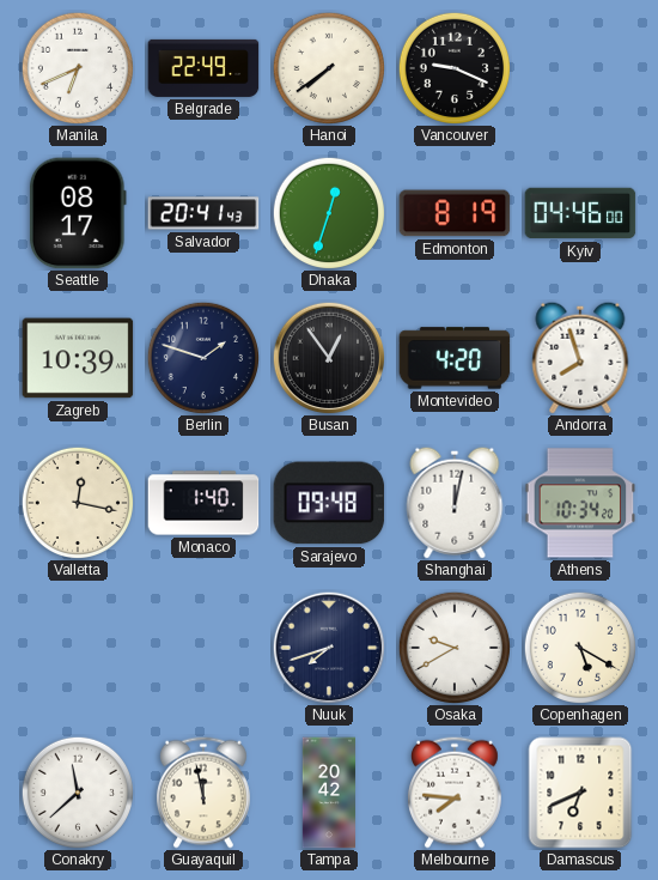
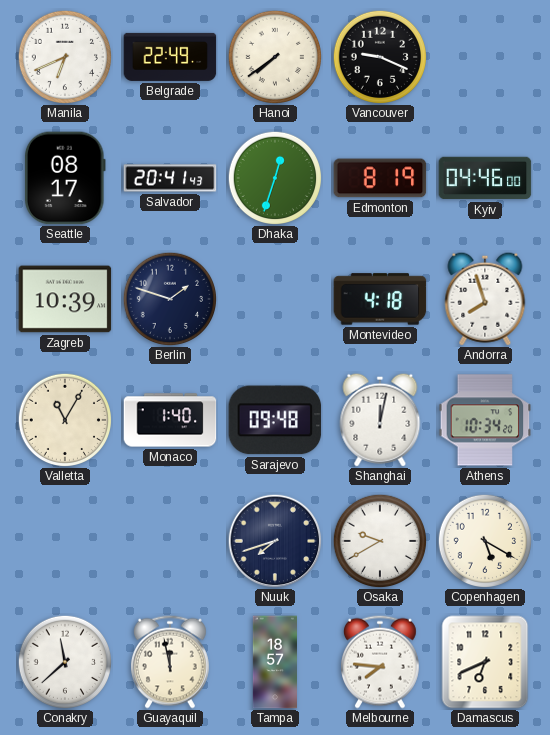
Busan: 12:54 -> none
Montevideo: 4:20 -> 4:18
Valletta: 12:17 -> 11:05
Tampa: 20:42 -> 18:57
